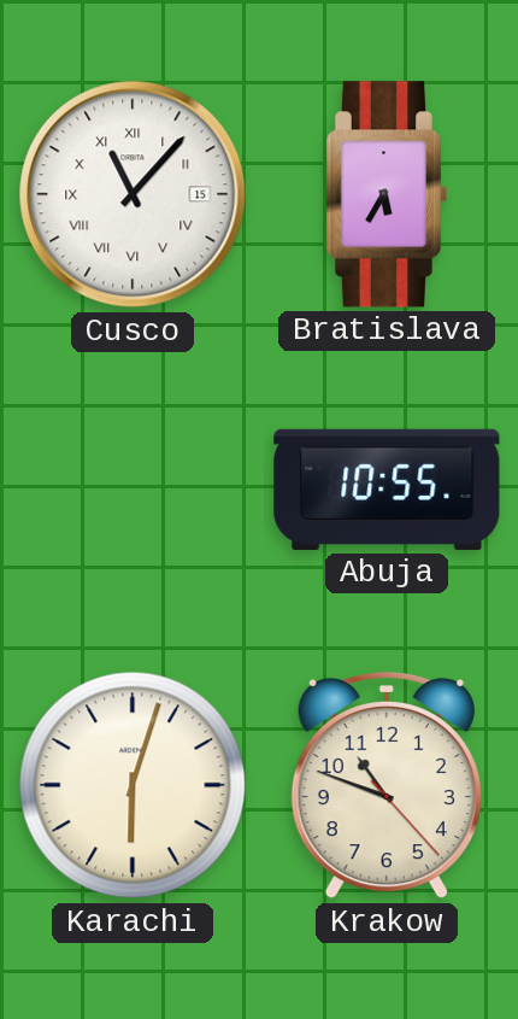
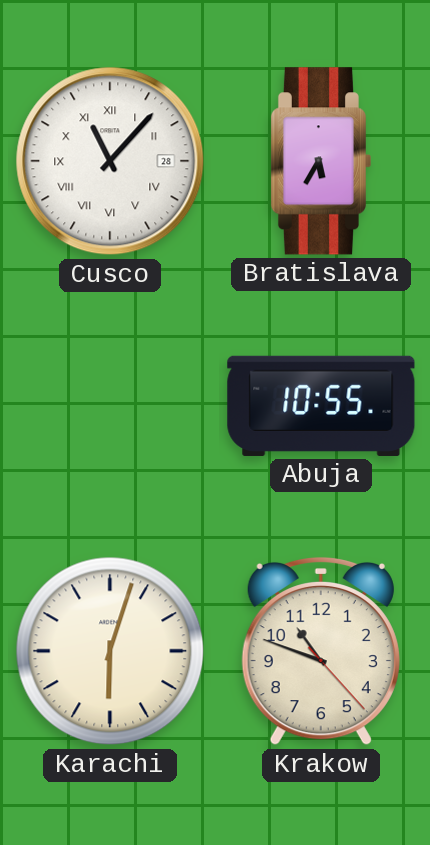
Cusco date: 15 -> 28
